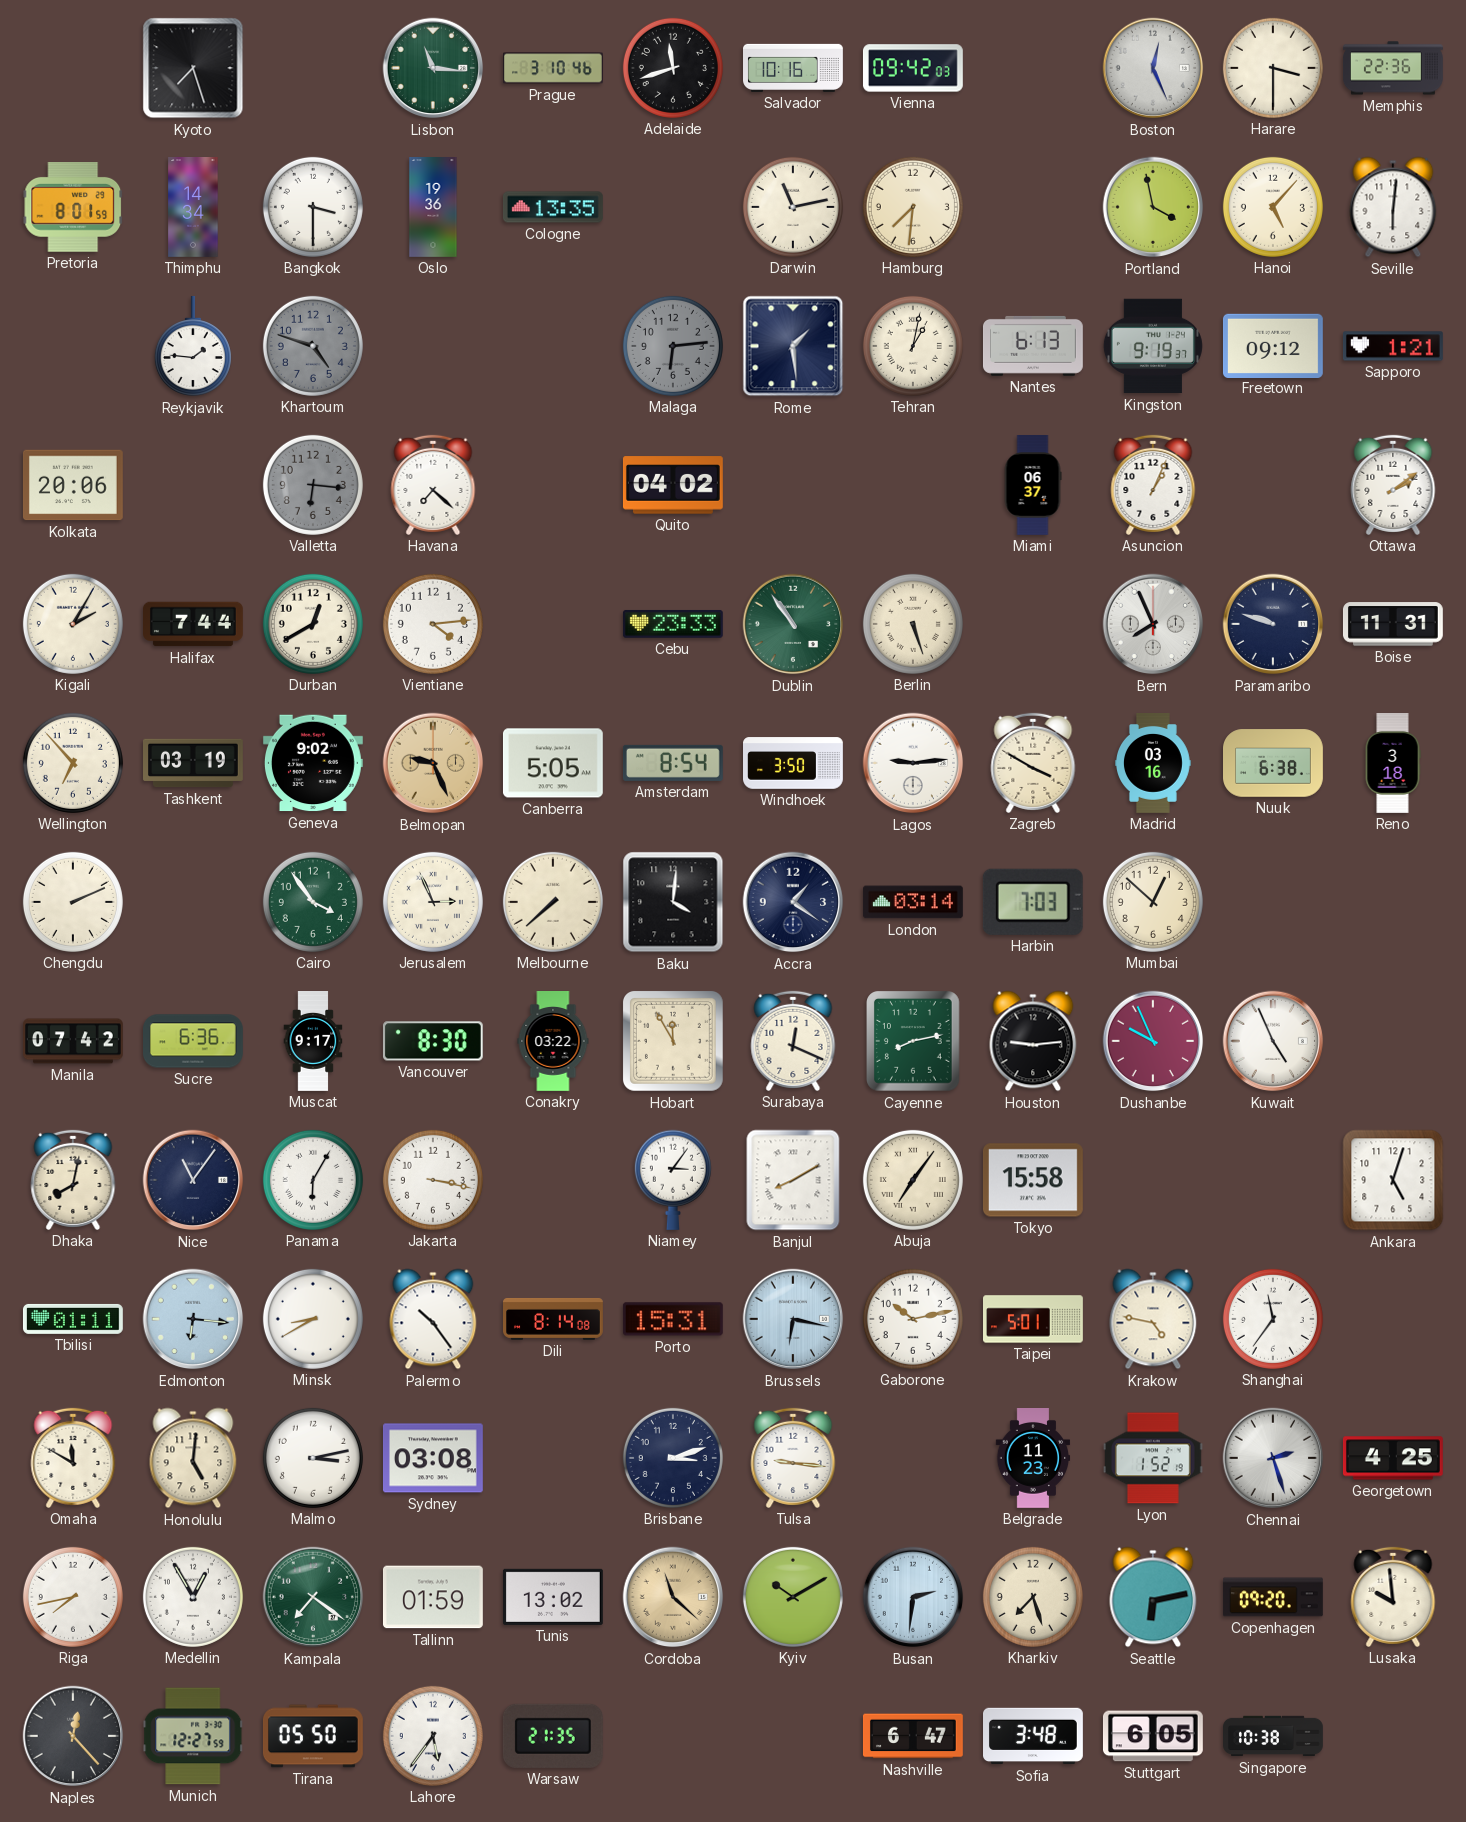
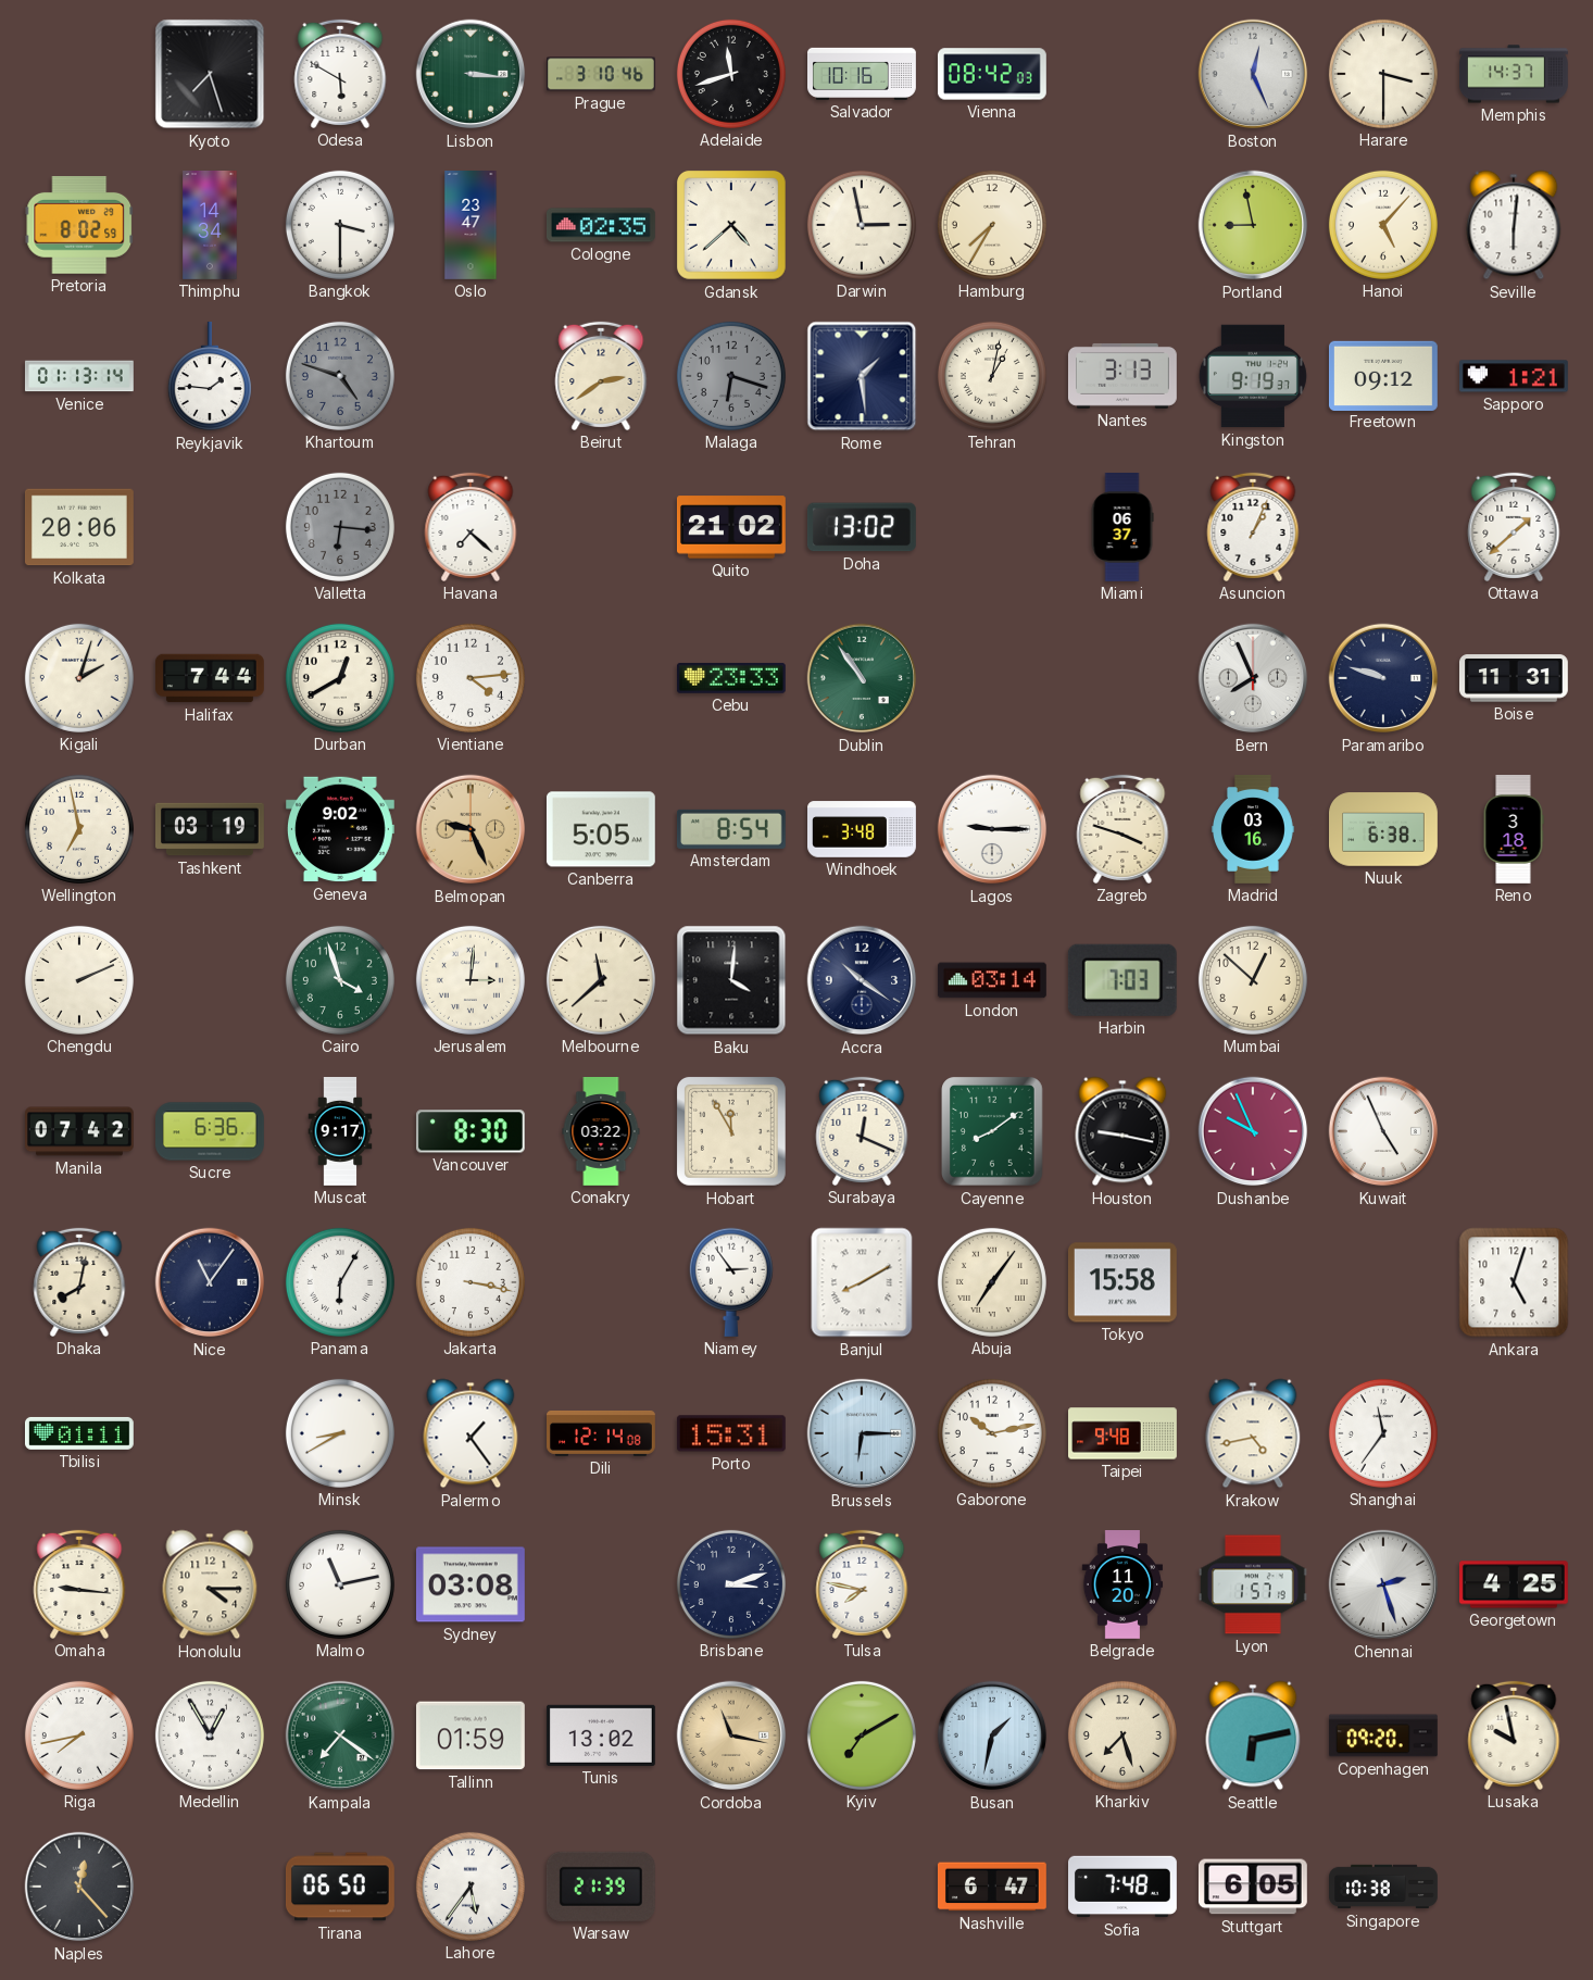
Odesa: none -> 5:50
Lisbon: 11:16 -> 3:16
Vienna: 09:42 -> 08:42
Memphis: 22:36 -> 14:37
Pretoria: 8:01 -> 8:02
Oslo: 19:36 -> 23:47
Cologne: 13:35 -> 02:35
Gdansk: none -> 4:38
Darwin: 11:13 -> 2:58
Hamburg: 7:31 -> 7:35
Portland: 3:58 -> 8:58
Venice: none -> 01:13
Beirut: none -> 2:39
Malaga: 6:14 -> 6:18
Nantes: 6:13 -> 3:13
Quito: 04:02 -> 21:02
Doha: none -> 13:02
Ottawa: 2:09 -> 1:38
Kigali: 2:05 -> 2:03
Berlin: 5:27 -> none
Wellington: 6:53 -> 6:58
Windhoek: 3:50 -> 3:48
Lagos: 9:14 -> 9:15
Zagreb: 3:50 -> 3:48
Cairo: 3:54 -> 3:57
Jerusalem: 2:56 -> 3:01
Melbourne: 7:38 -> 11:38
Accra: 1:21 -> 10:21
Cayenne: 8:13 -> 8:09
Houston: 9:14 -> 9:17
Niamey: 3:06 -> 2:54
Edmonton: 6:16 -> none
Palermo: 10:24 -> 1:24
Dili: 8:14 -> 12:14
Brussels: 6:17 -> 6:15
Taipei: 5:01 -> 9:48
Krakow: 4:47 -> 4:43
Omaha: 11:50 -> 9:16
Honolulu: 5:01 -> 4:15
Malmo: 3:13 -> 11:13
Tulsa: 9:16 -> 7:47
Belgrade: 11:23 -> 11:20
Lyon: 1:52 -> 1:57
Cordoba: 11:22 -> 11:17
Kyiv: 10:10 -> 7:10
Busan: 2:31 -> 1:32
Lusaka: 9:59 -> 9:58
Munich: 12:27 -> none
Tirana: 05:50 -> 06:50
Warsaw: 21:35 -> 21:39
Sofia: 3:48 -> 7:48
